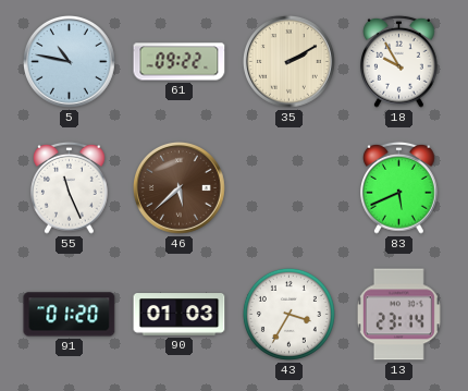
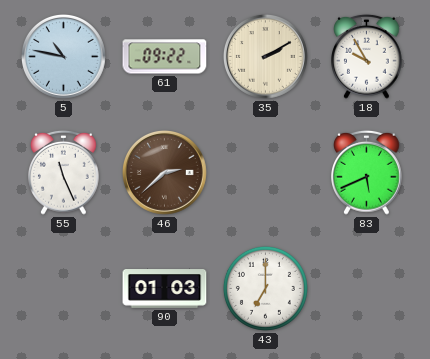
46: 5:38 -> 2:38
91: 01:20 -> none
43: 3:35 -> 7:00
13: 23:14 -> none
